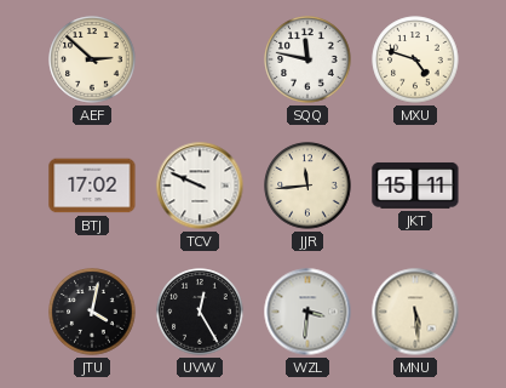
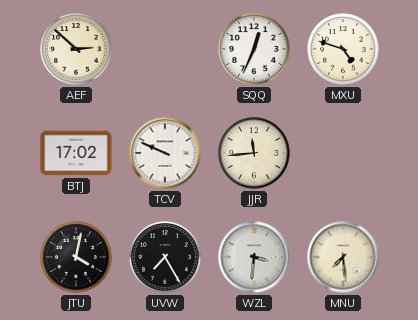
SQQ: 11:47 -> 12:34
JKT: 15:11 -> none
UVW: 12:25 -> 7:25
MNU: 5:29 -> 7:29
